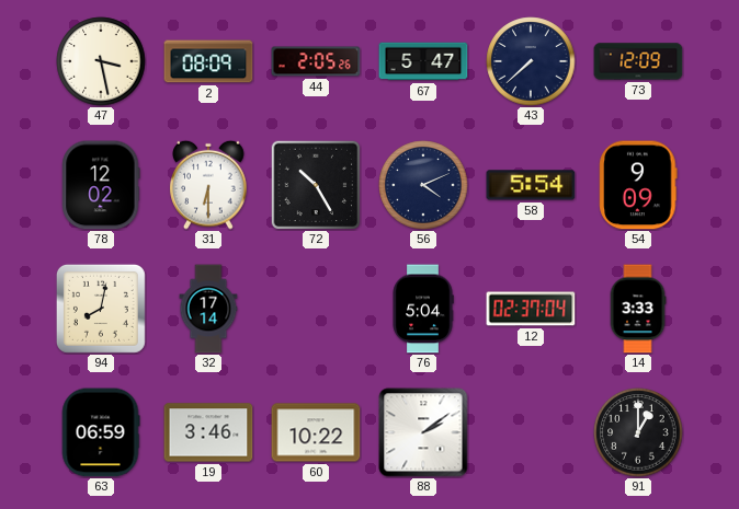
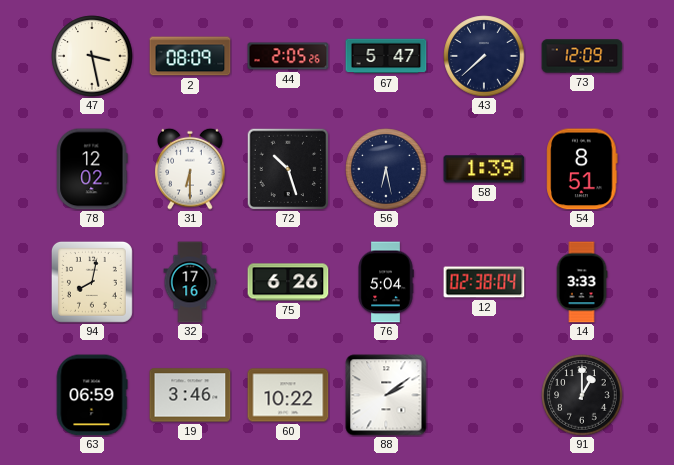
72: 10:25 -> 10:27
56: 4:11 -> 6:28
58: 5:54 -> 1:39
54: 9:09 -> 8:51
32: 17:14 -> 17:16
75: none -> 6:26
12: 02:37 -> 02:38
